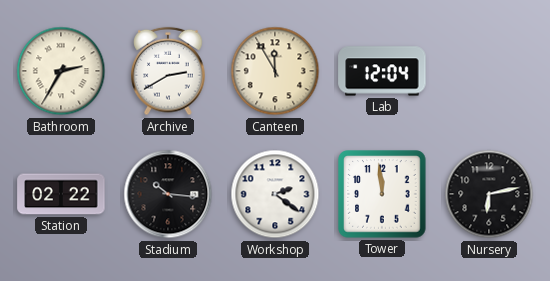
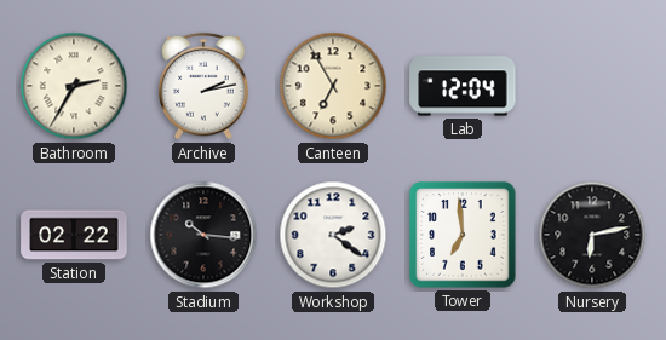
Archive: 2:40 -> 2:13
Canteen: 11:55 -> 6:55
Tower: 11:59 -> 6:59
